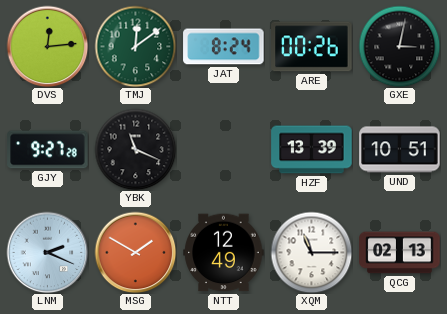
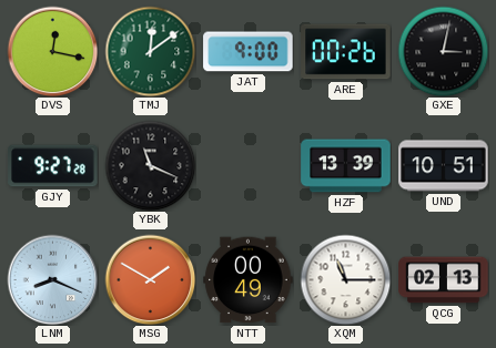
DVS: 12:14 -> 12:17
JAT: 8:24 -> 9:00
LNM: 2:19 -> 8:19
NTT: 12:49 -> 00:49
